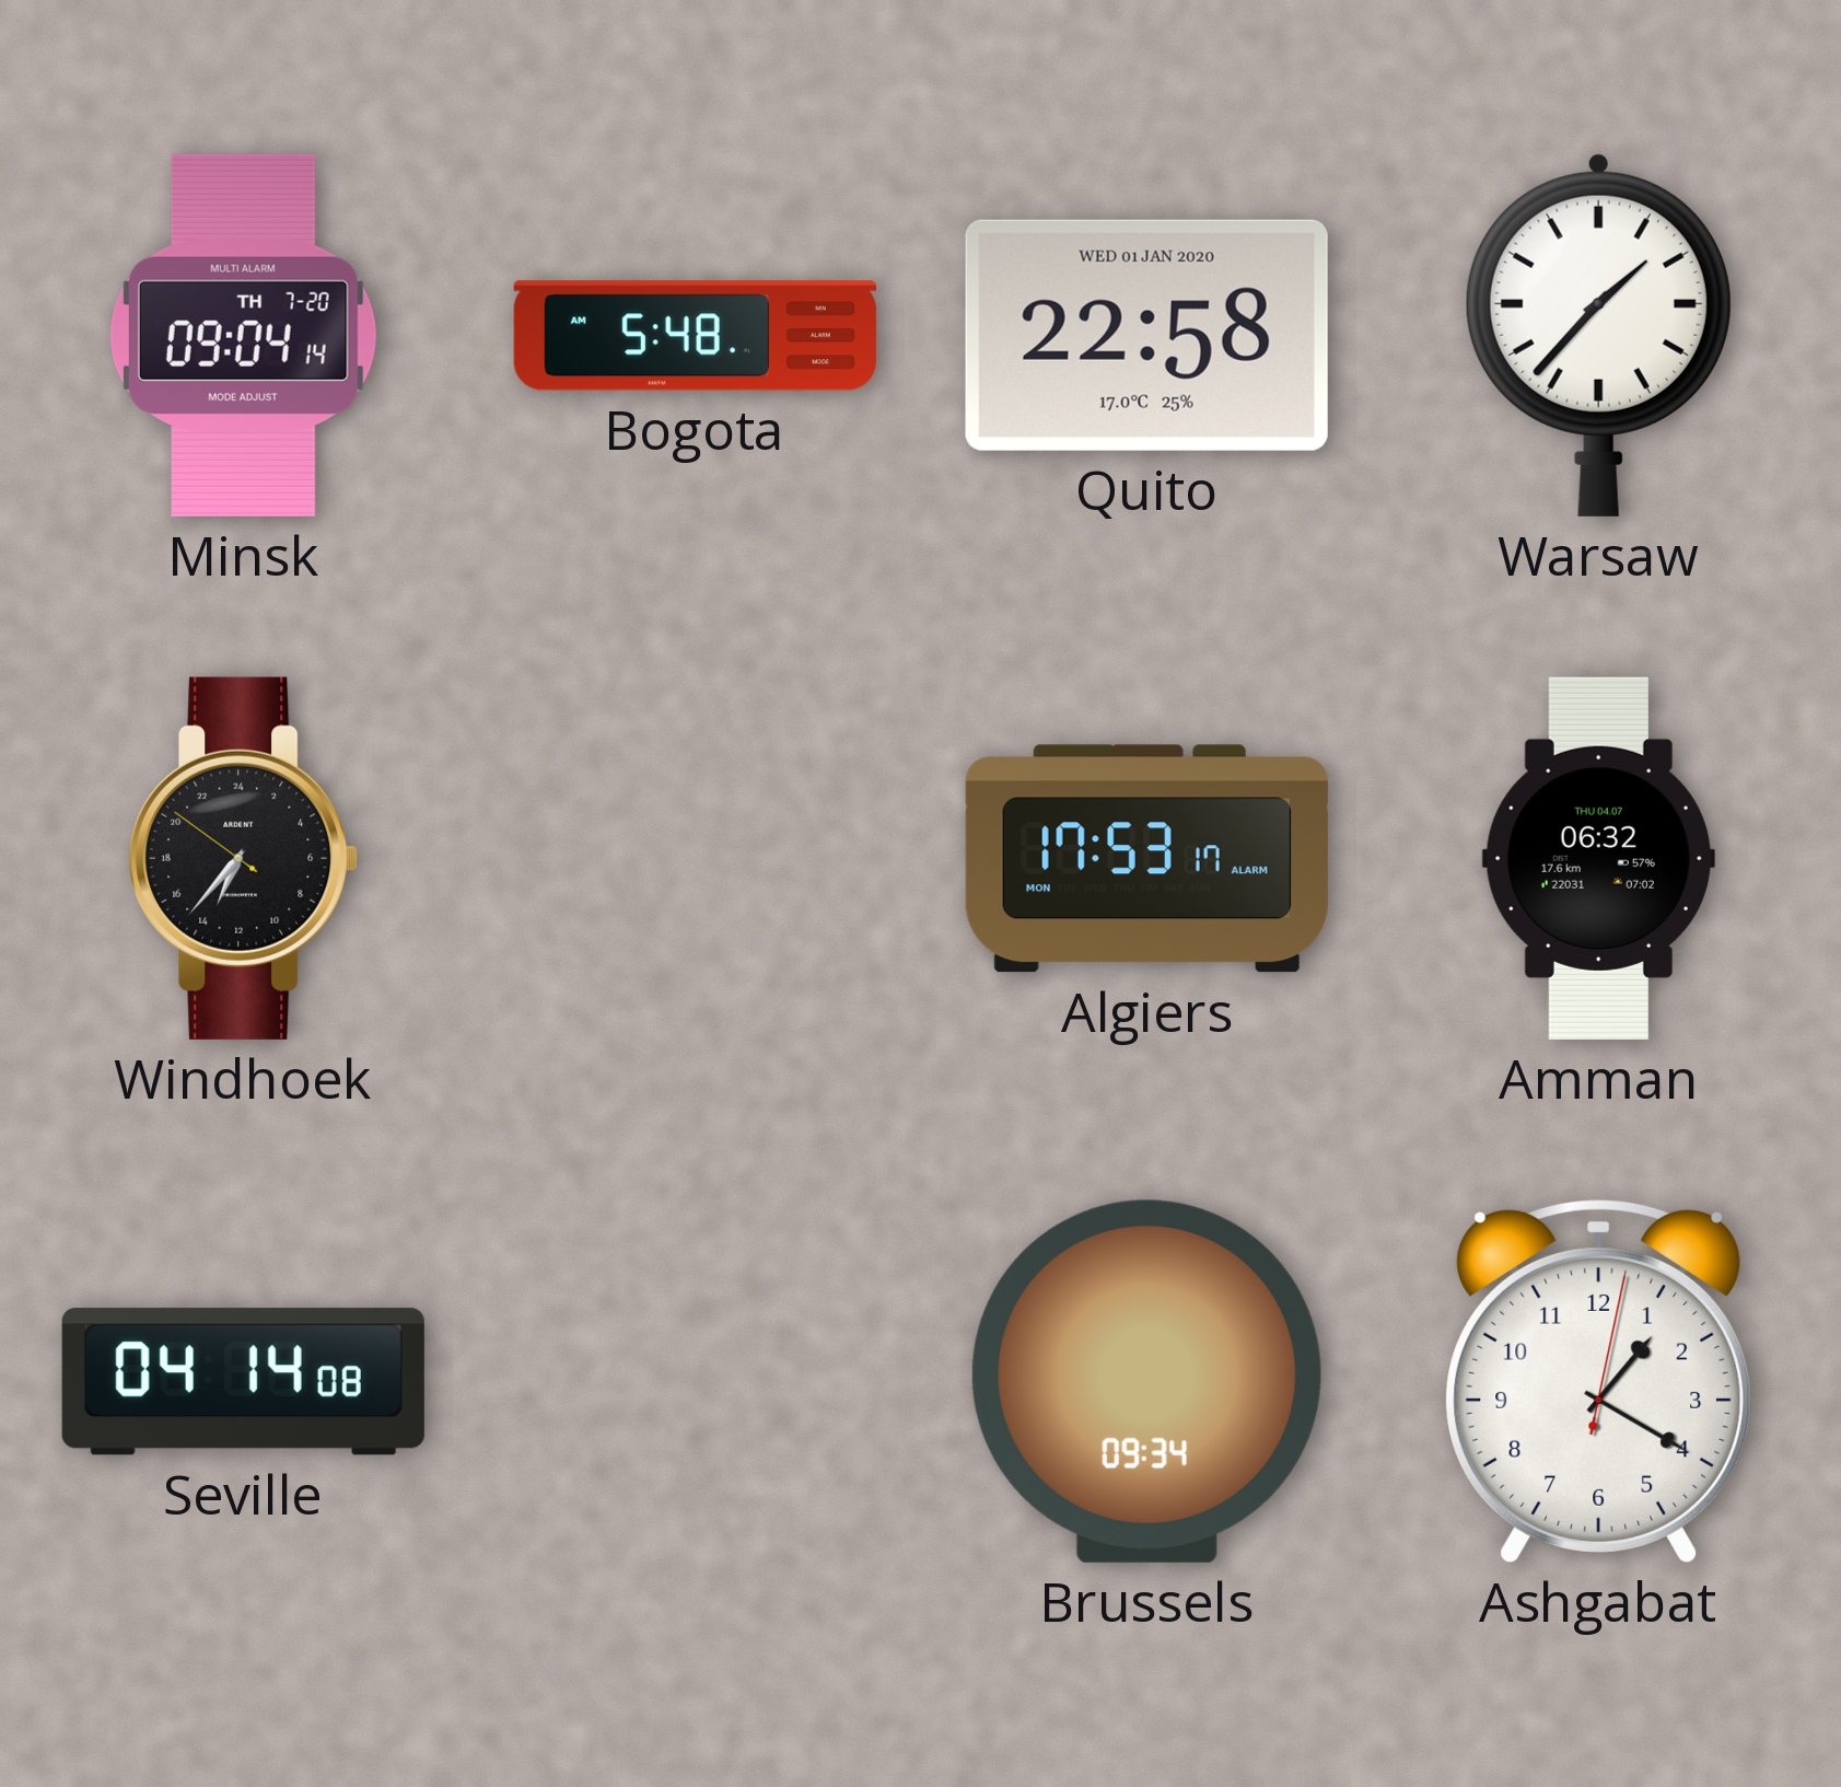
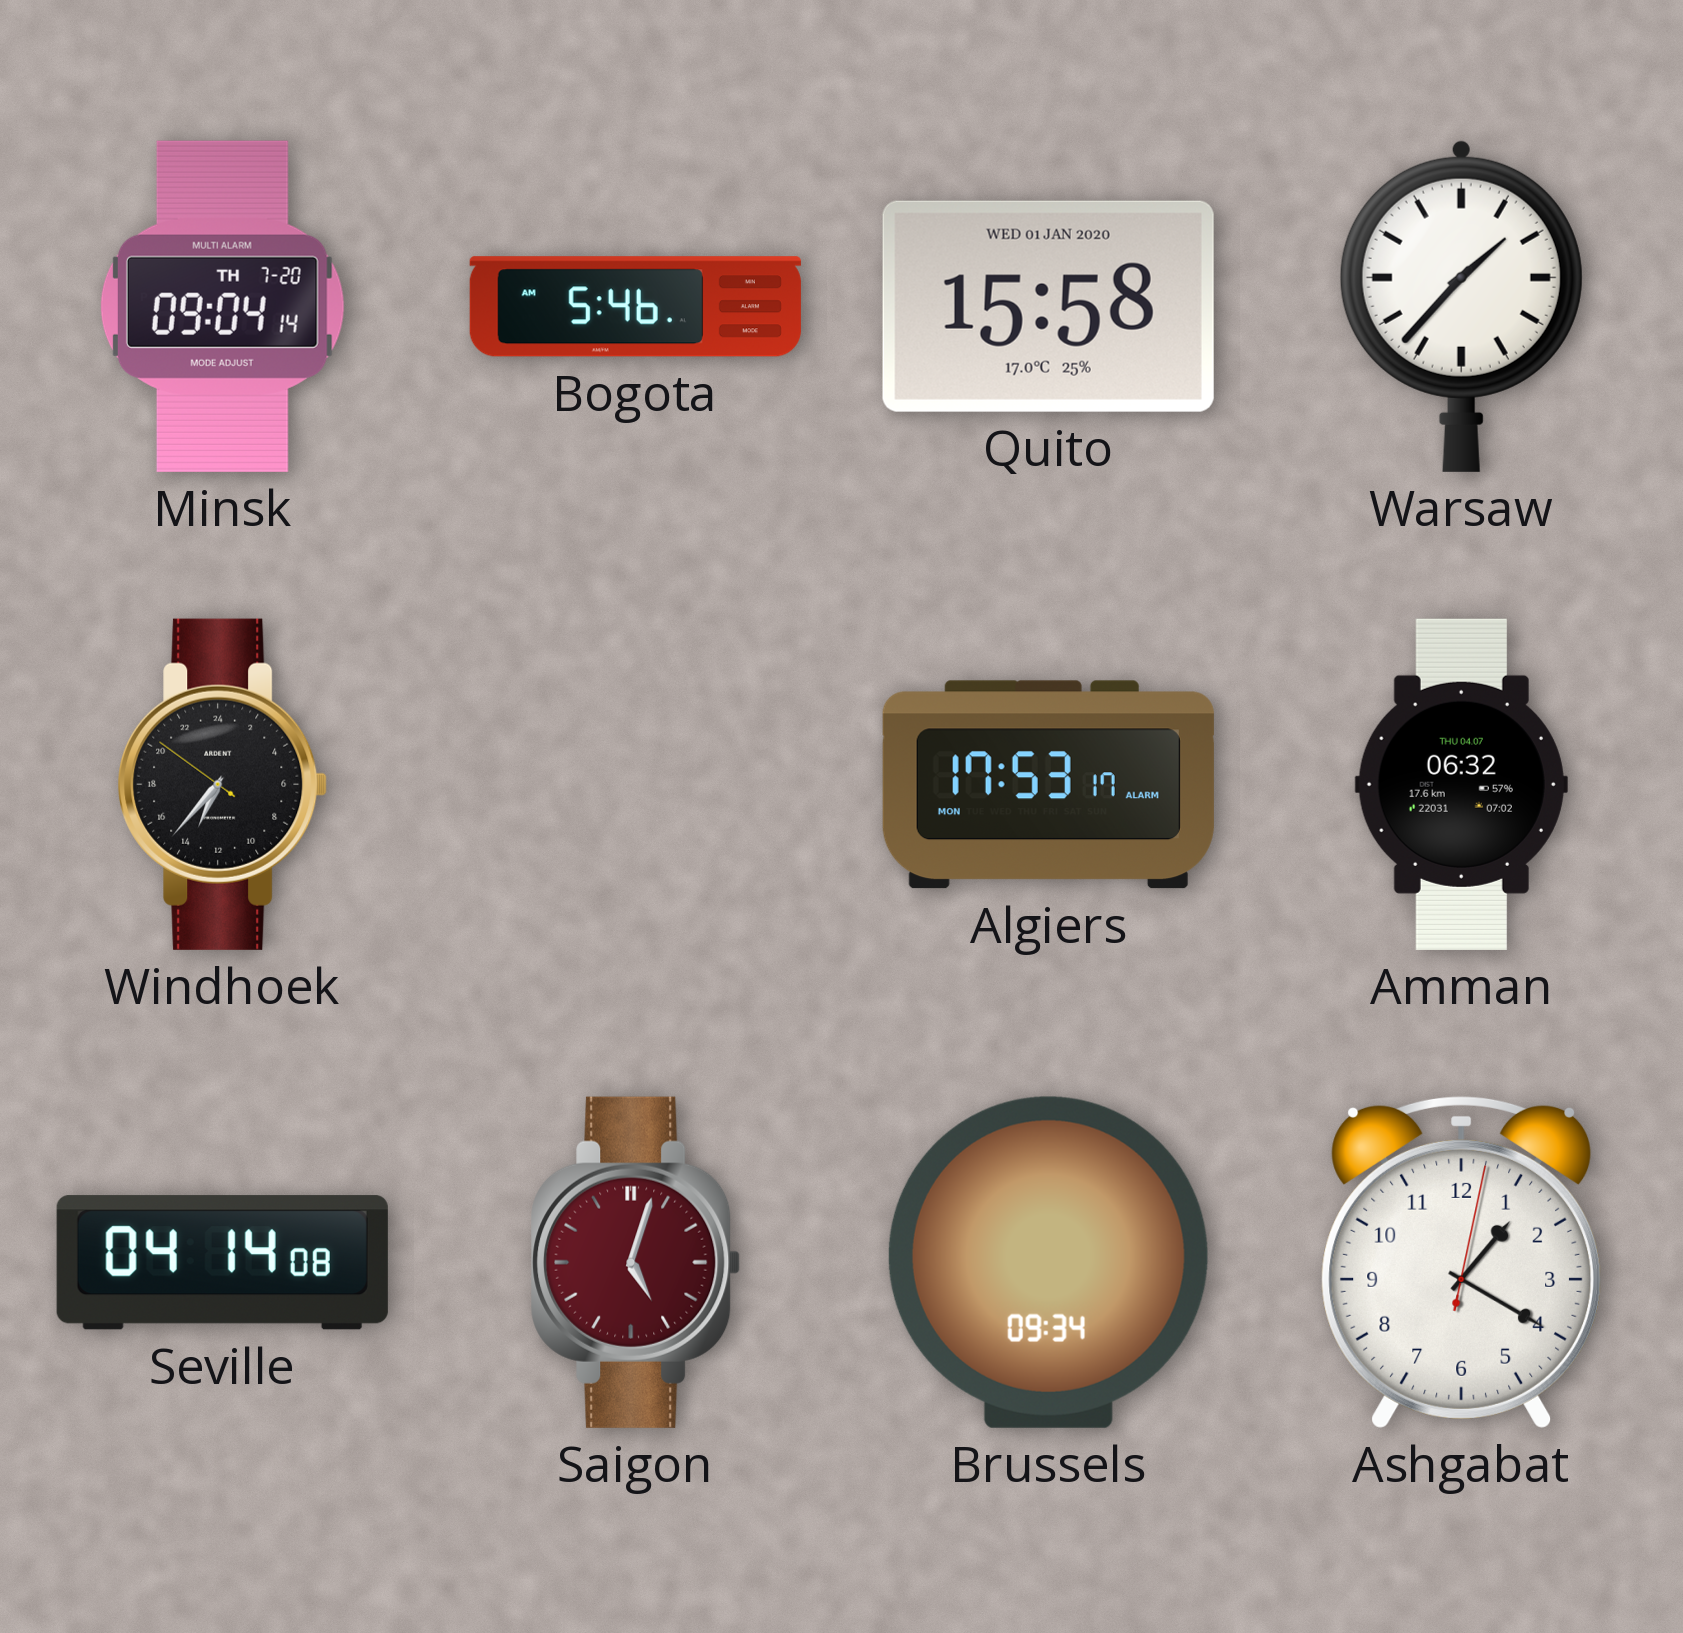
Bogota: 5:48 -> 5:46
Quito: 22:58 -> 15:58
Saigon: none -> 5:03
